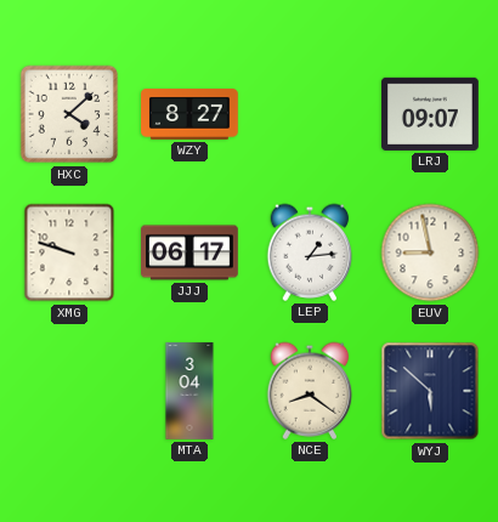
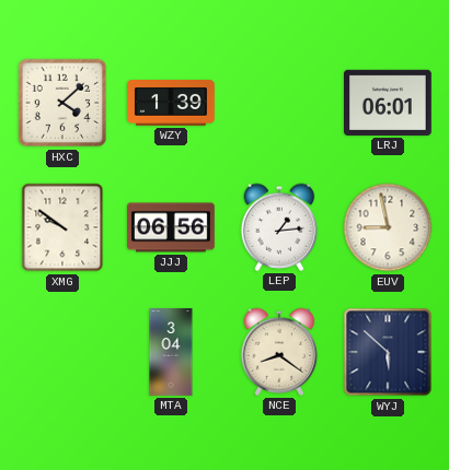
WZY: 8:27 -> 1:39
LRJ: 09:07 -> 06:01
XMG: 9:48 -> 9:51
JJJ: 06:17 -> 06:56
